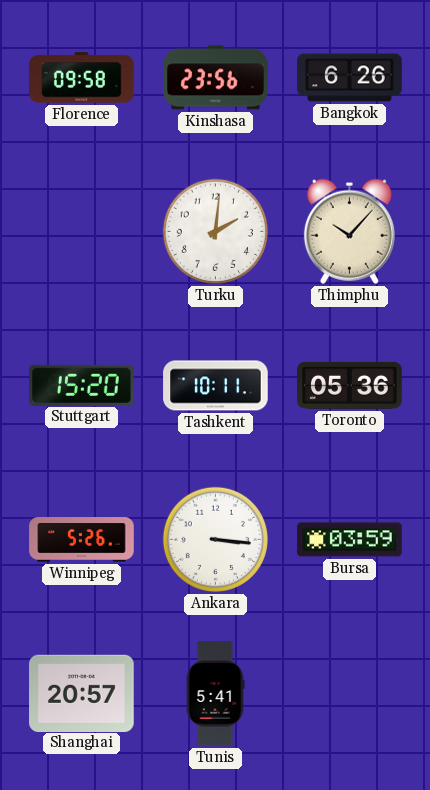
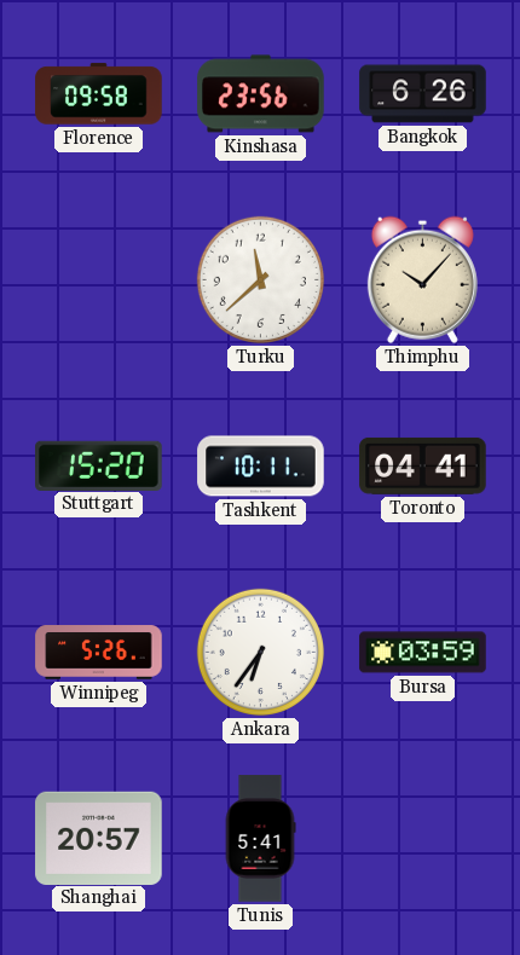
Turku: 2:01 -> 11:38
Toronto: 05:36 -> 04:41
Ankara: 3:16 -> 6:36
